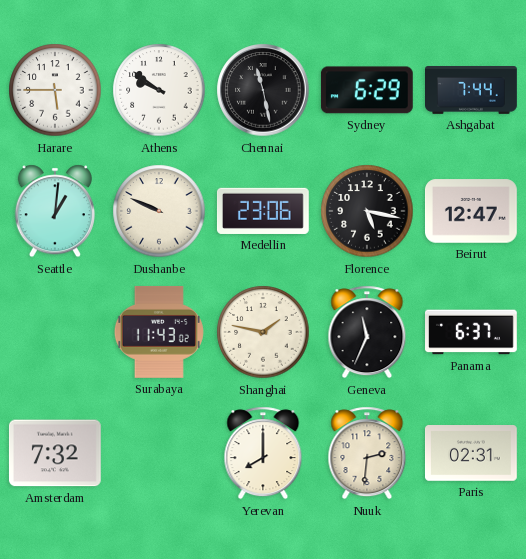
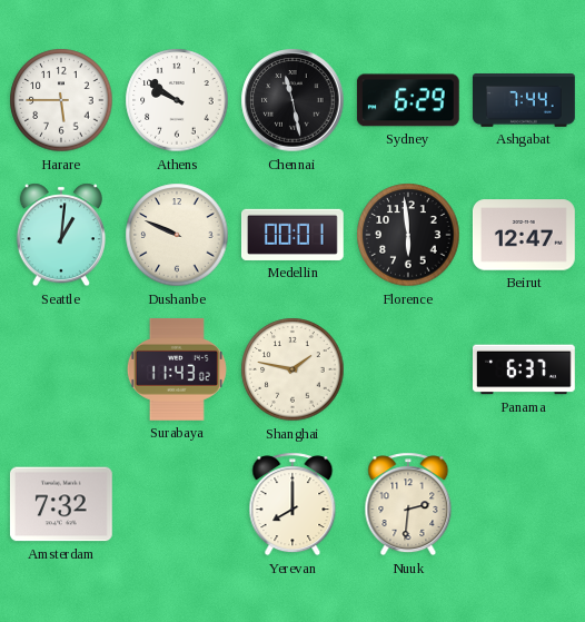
Medellin: 23:06 -> 00:01
Florence: 5:17 -> 5:59
Geneva: 11:34 -> none
Paris: 02:31 -> none
